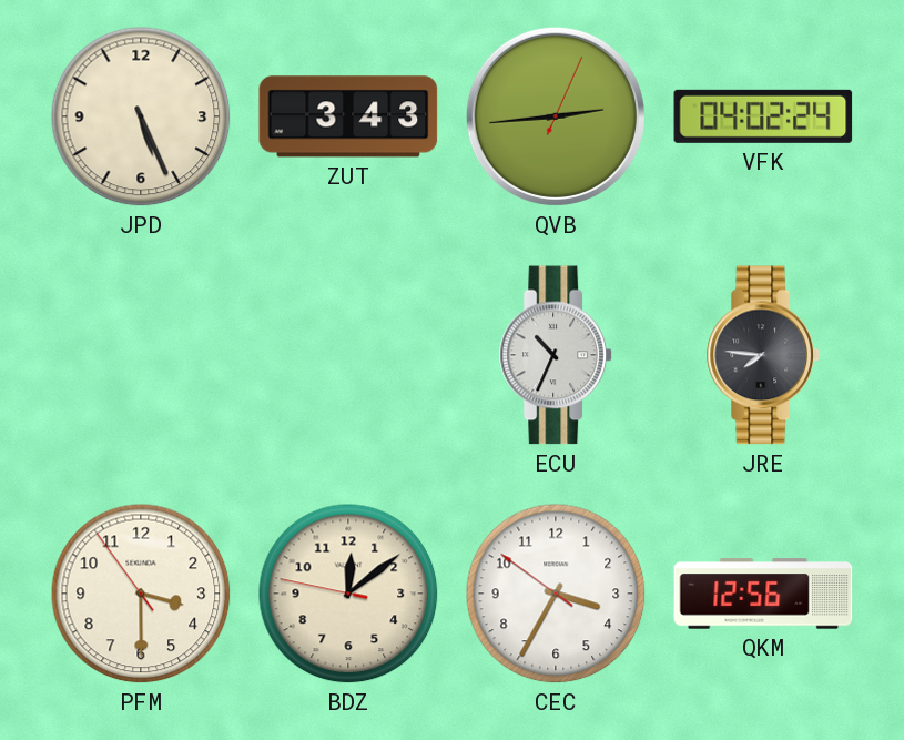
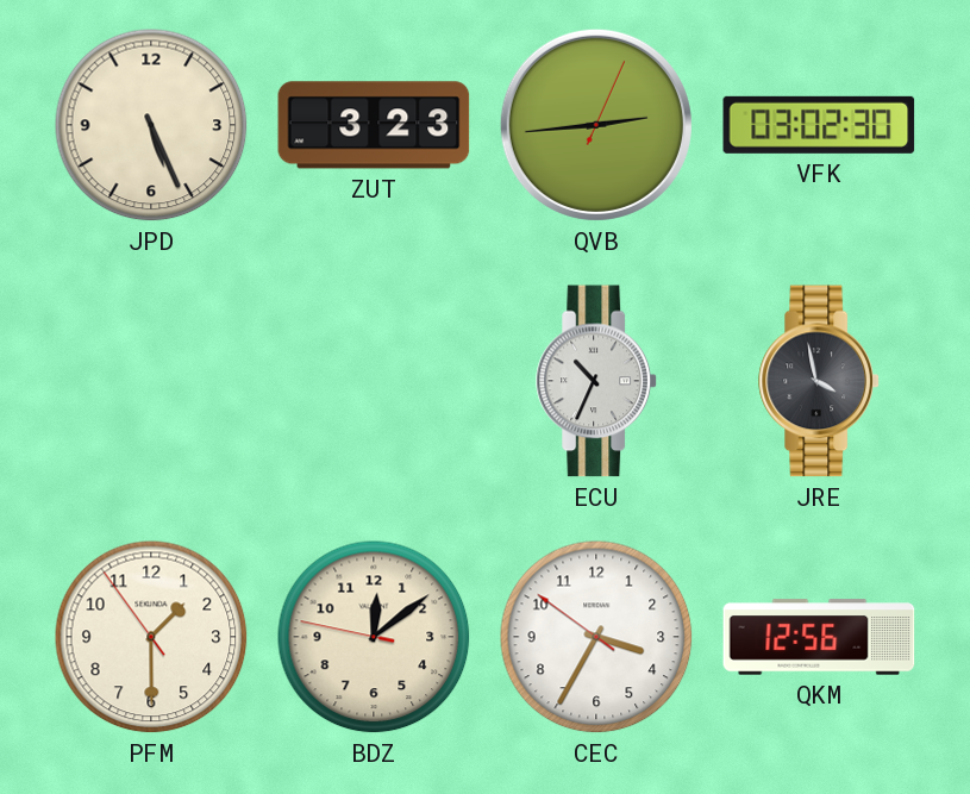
ZUT: 3:43 -> 3:23
VFK: 04:02 -> 03:02
JRE: 7:46 -> 3:58
PFM: 3:29 -> 1:29
